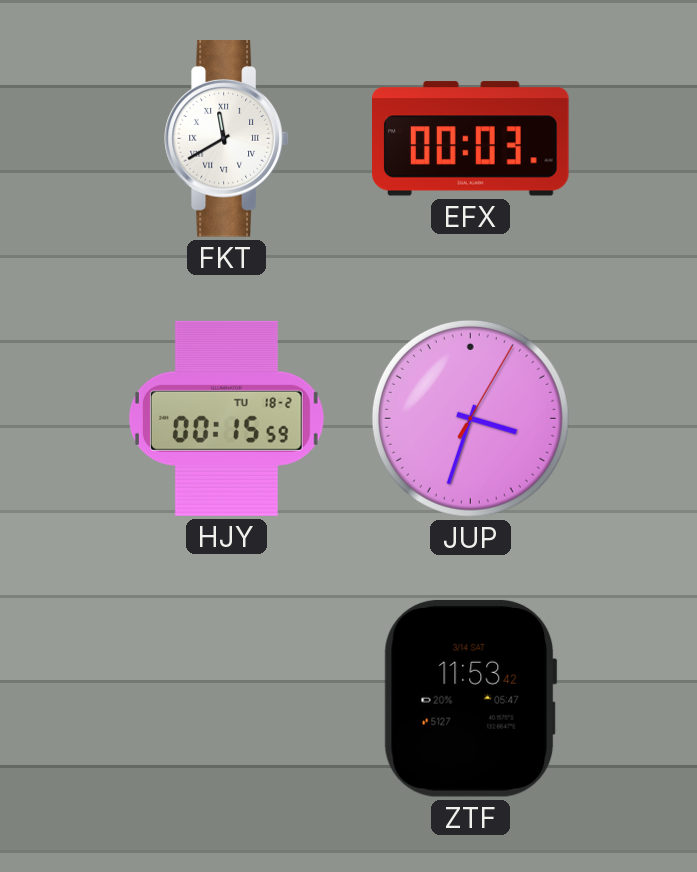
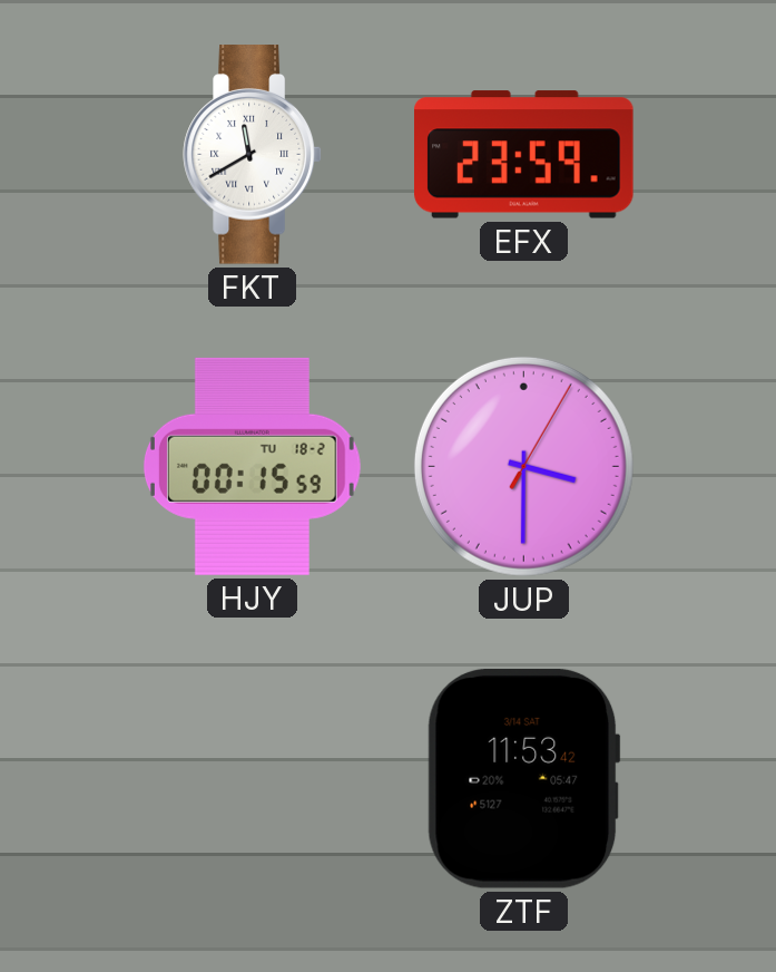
EFX: 00:03 -> 23:59
JUP: 3:33 -> 3:30
